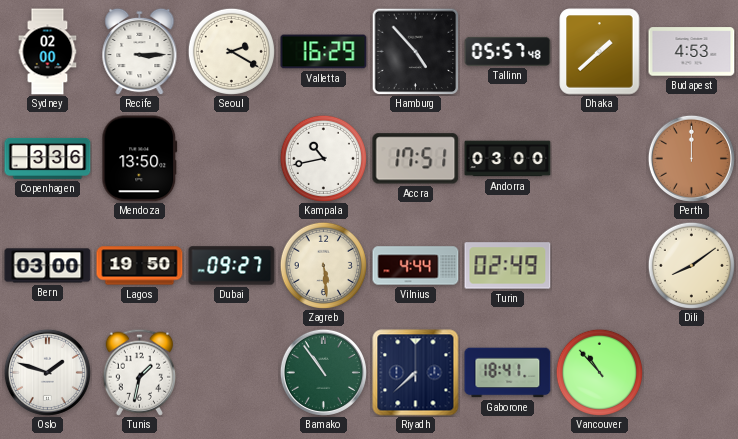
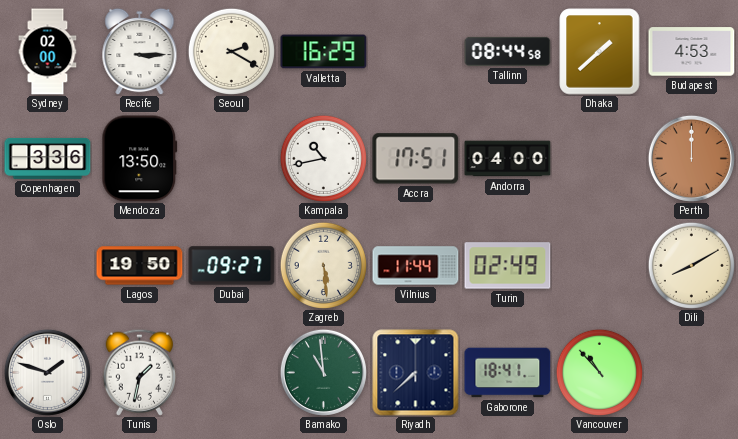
Hamburg: 4:53 -> none
Tallinn: 05:57 -> 08:44
Andorra: 03:00 -> 04:00
Bern: 03:00 -> none
Vilnius: 4:44 -> 11:44
Dili: 8:09 -> 8:10
Bamako: 10:54 -> 10:59
